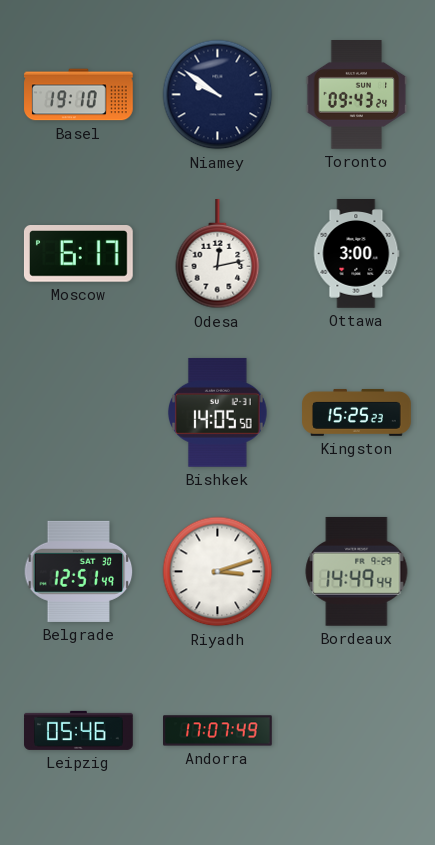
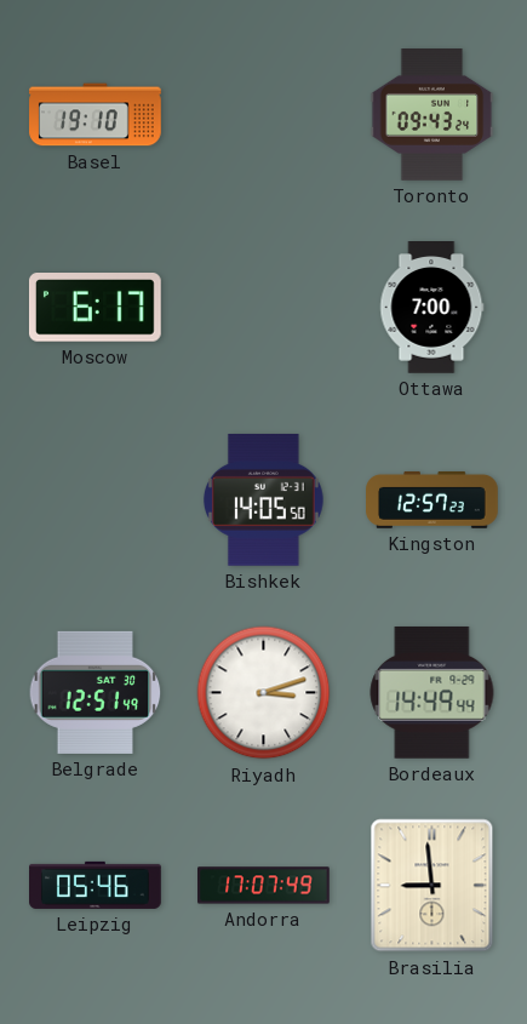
Niamey: 9:51 -> none
Odesa: 12:13 -> none
Ottawa: 3:00 -> 7:00
Kingston: 15:25 -> 12:57
Brasilia: none -> 8:59
